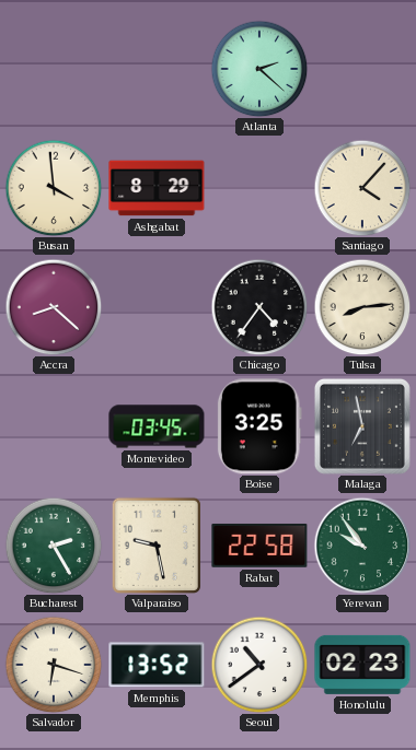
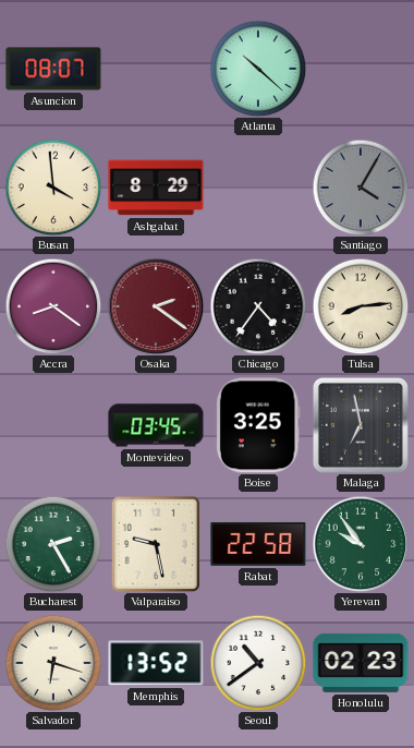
Asuncion: none -> 08:07
Atlanta: 2:22 -> 10:22
Santiago: 4:07 -> 4:05
Santiago dial: cream -> grey
Accra: 8:22 -> 8:21
Osaka: none -> 2:21
